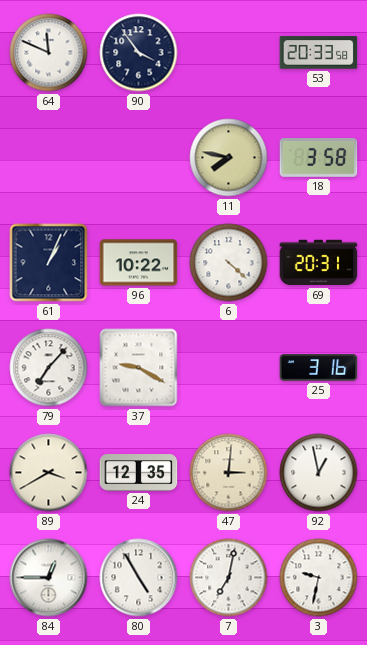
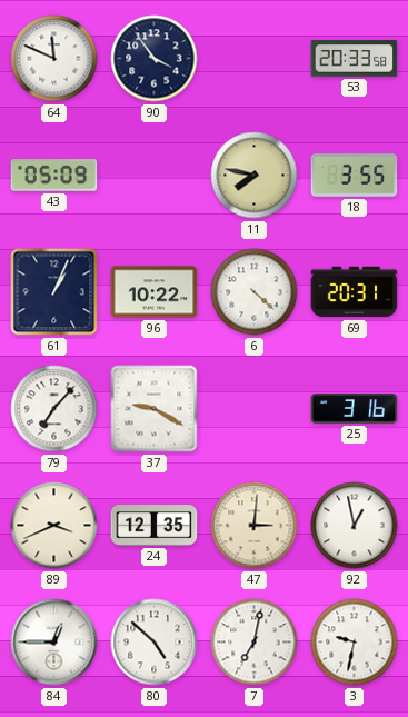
43: none -> 05:09
18: 3:58 -> 3:55
89: 3:40 -> 3:41
80: 4:55 -> 4:52
